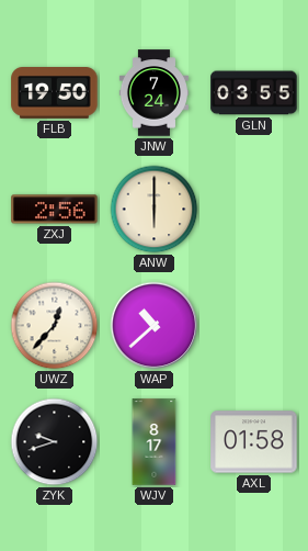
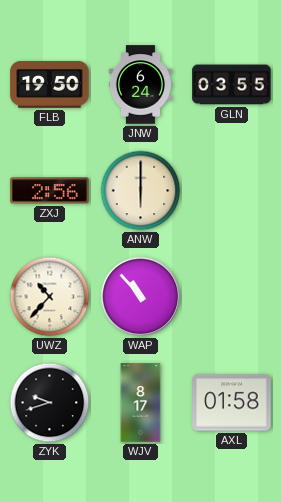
JNW: 7:24 -> 6:24
UWZ: 12:37 -> 10:37
WAP: 10:38 -> 10:53
